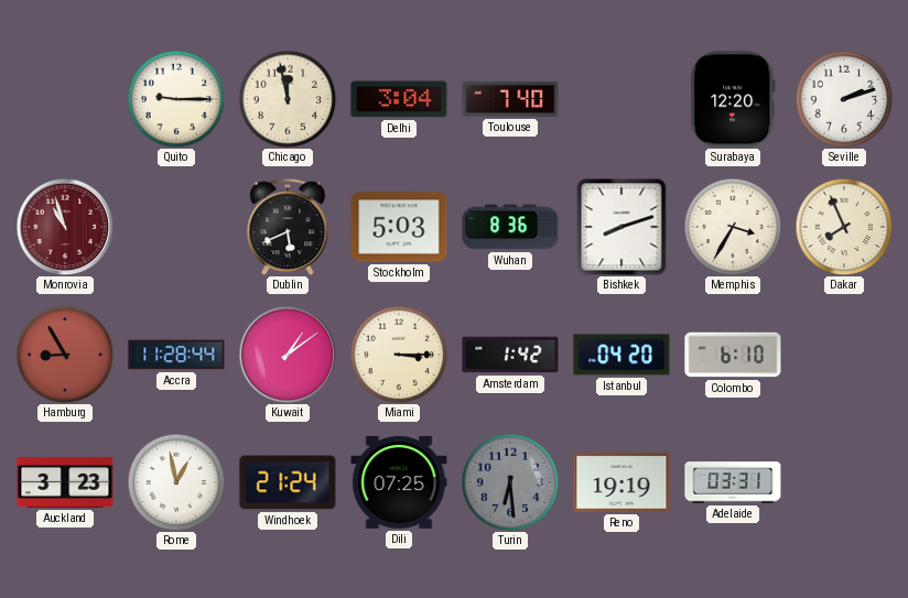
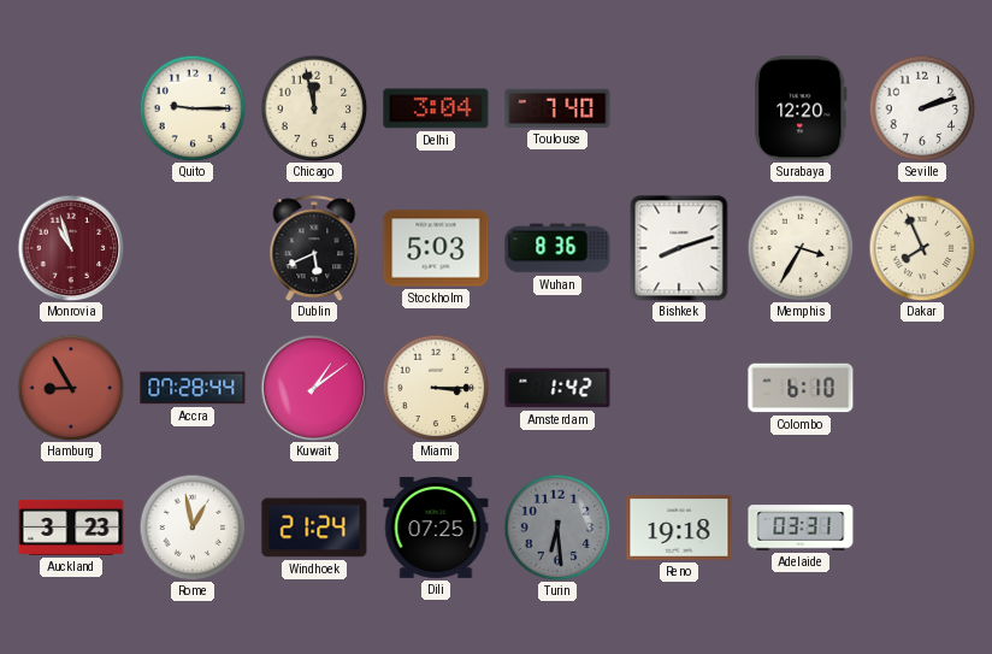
Accra: 11:28 -> 07:28
Istanbul: 04:20 -> none
Reno: 19:19 -> 19:18
